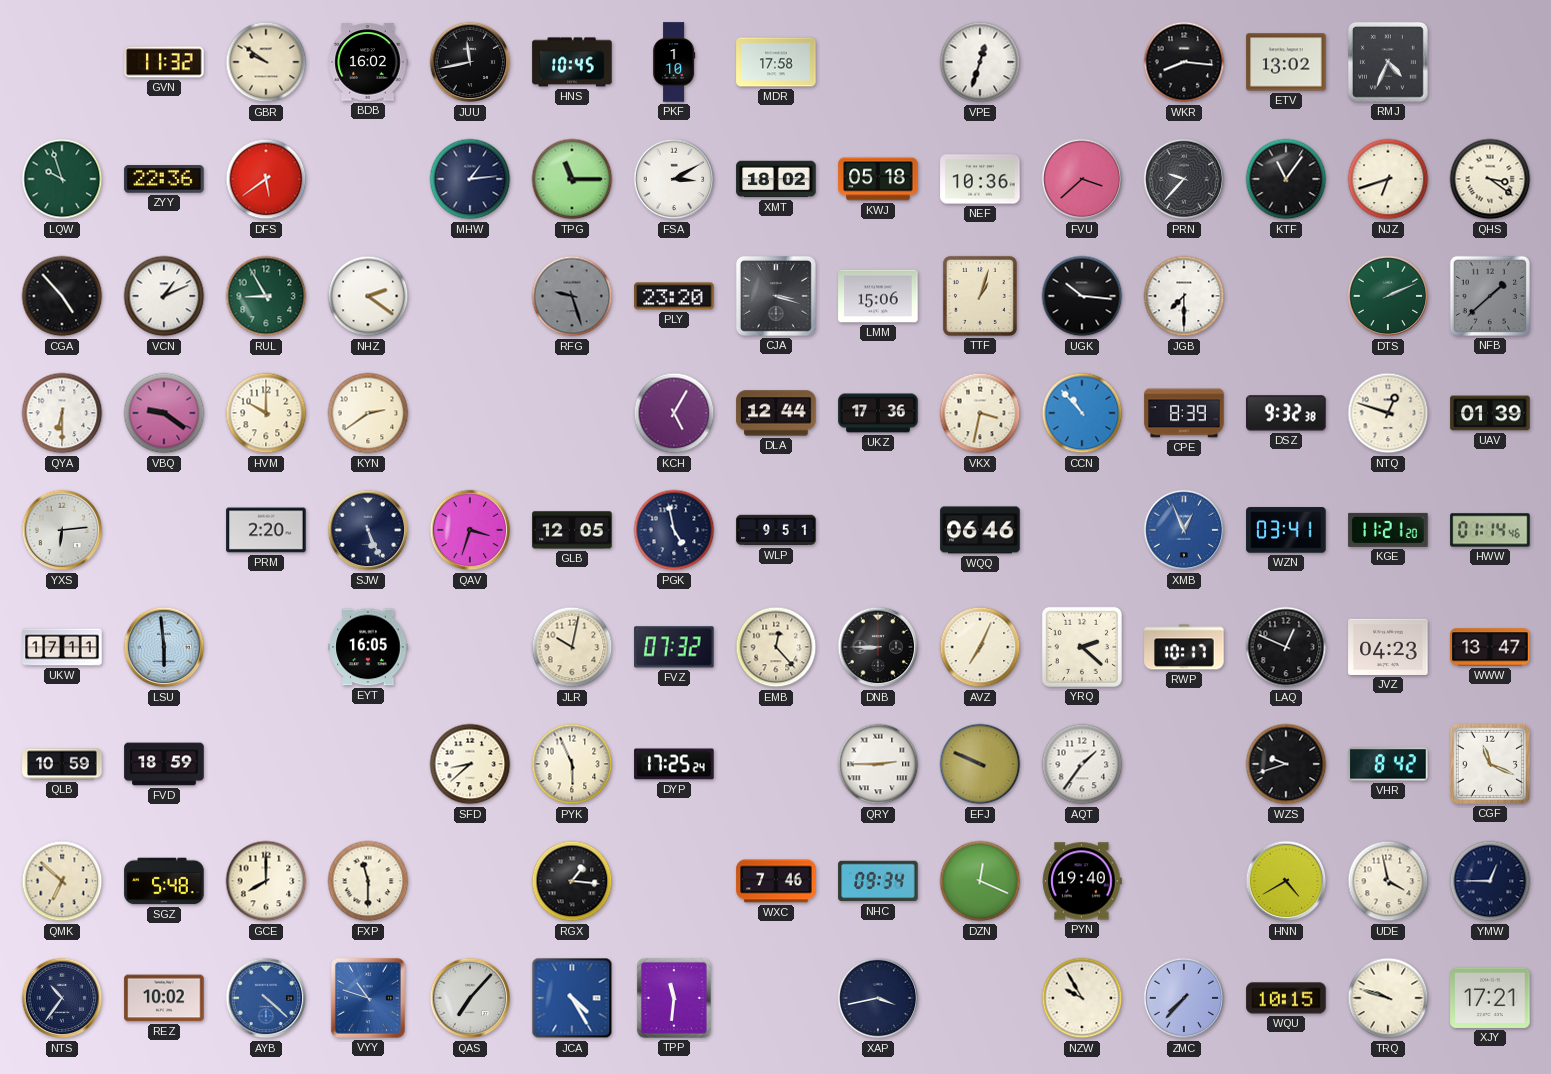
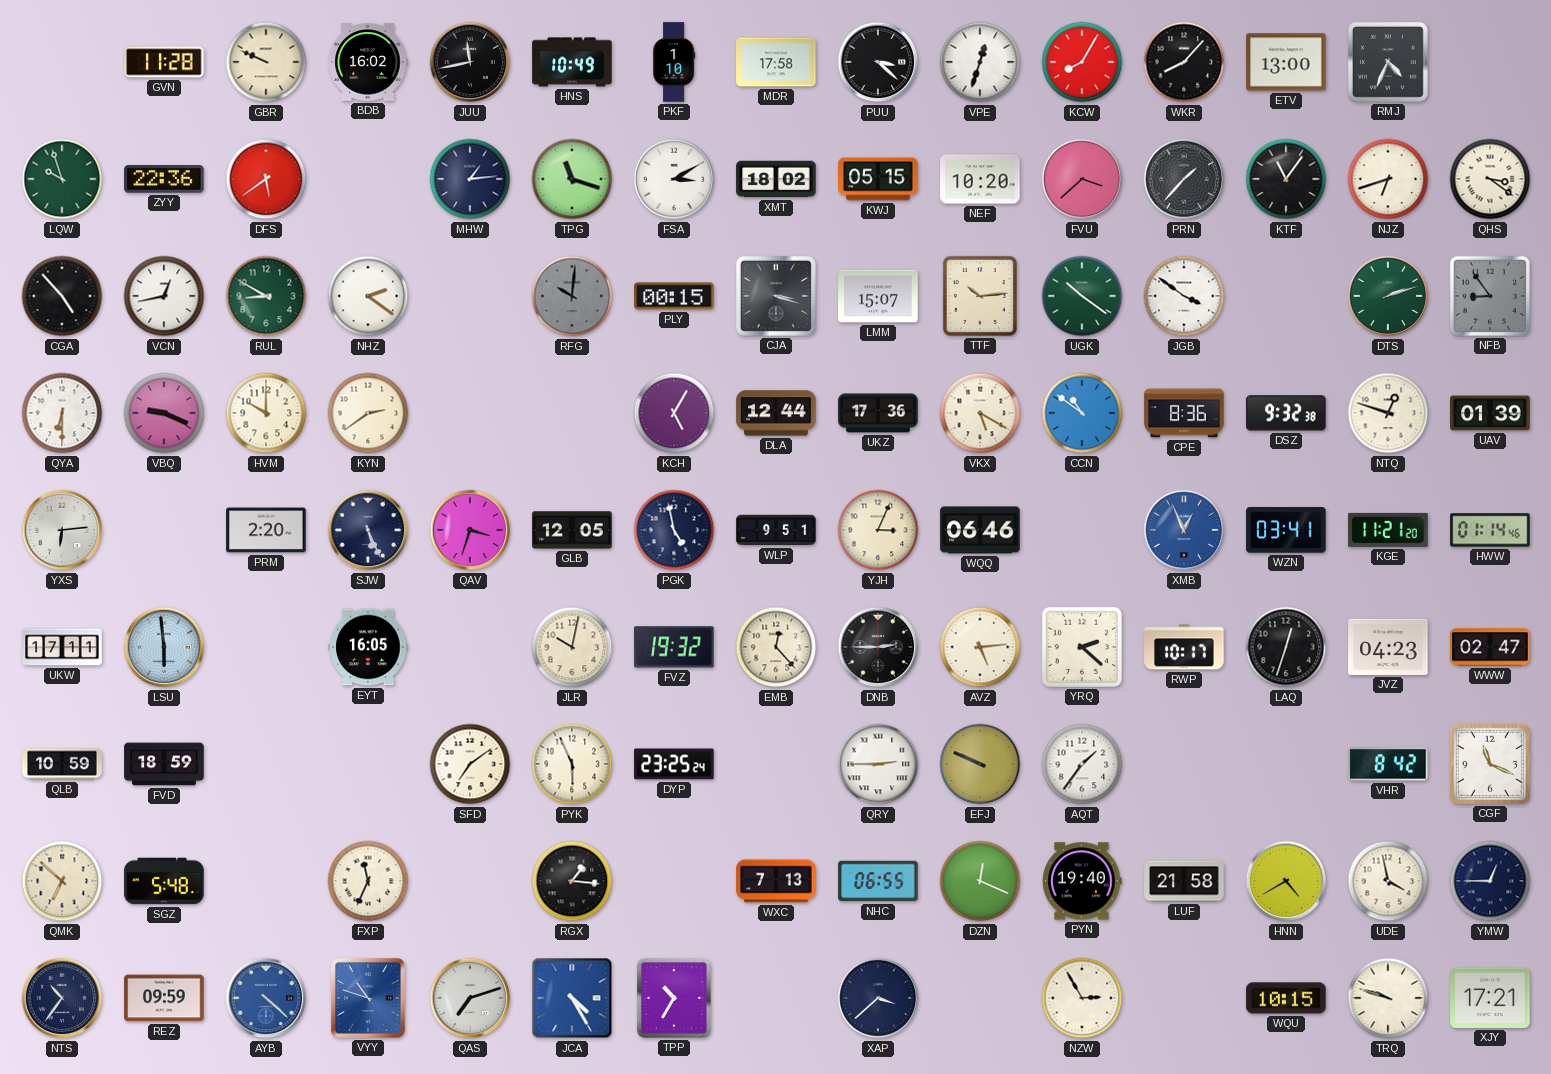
GVN: 11:32 -> 11:28
GBR: 9:51 -> 9:49
HNS: 10:45 -> 10:49
PUU: none -> 3:22
KCW: none -> 8:05
WKR: 8:16 -> 8:07
ETV: 13:02 -> 13:00
TPG: 11:15 -> 11:18
KWJ: 05:18 -> 05:15
NEF: 10:36 -> 10:20
PRN: 9:37 -> 1:37
VCN: 1:11 -> 12:43
RUL: 8:55 -> 8:50
RFG: 9:27 -> 10:01
PLY: 23:20 -> 00:15
LMM: 15:06 -> 15:07
TTF: 1:03 -> 10:14
UGK: 10:16 -> 10:21
UGK dial: black -> green
JGB: 7:30 -> 3:51
DTS: 2:11 -> 2:12
NFB: 1:38 -> 8:54
VBQ: 9:21 -> 9:19
VKX: 3:32 -> 5:20
CCN: 10:53 -> 10:51
CPE: 8:39 -> 8:36
YJH: none -> 3:04
FVZ: 07:32 -> 19:32
DNB: 8:45 -> 2:45
AVZ: 7:04 -> 5:14
LAQ: 12:49 -> 12:33
WWW: 13:47 -> 02:47
SFD: 8:38 -> 7:09
DYP: 17:25 -> 23:25
WZS: 9:42 -> none
GCE: 8:00 -> none
FXP: 11:30 -> 11:34
WXC: 7:46 -> 7:13
NHC: 09:34 -> 06:55
LUF: none -> 21:58
REZ: 10:02 -> 09:59
QAS: 7:07 -> 7:12
TPP: 11:31 -> 10:35
XAP: 3:43 -> 3:38
NZW: 9:55 -> 2:55
ZMC: 7:37 -> none
